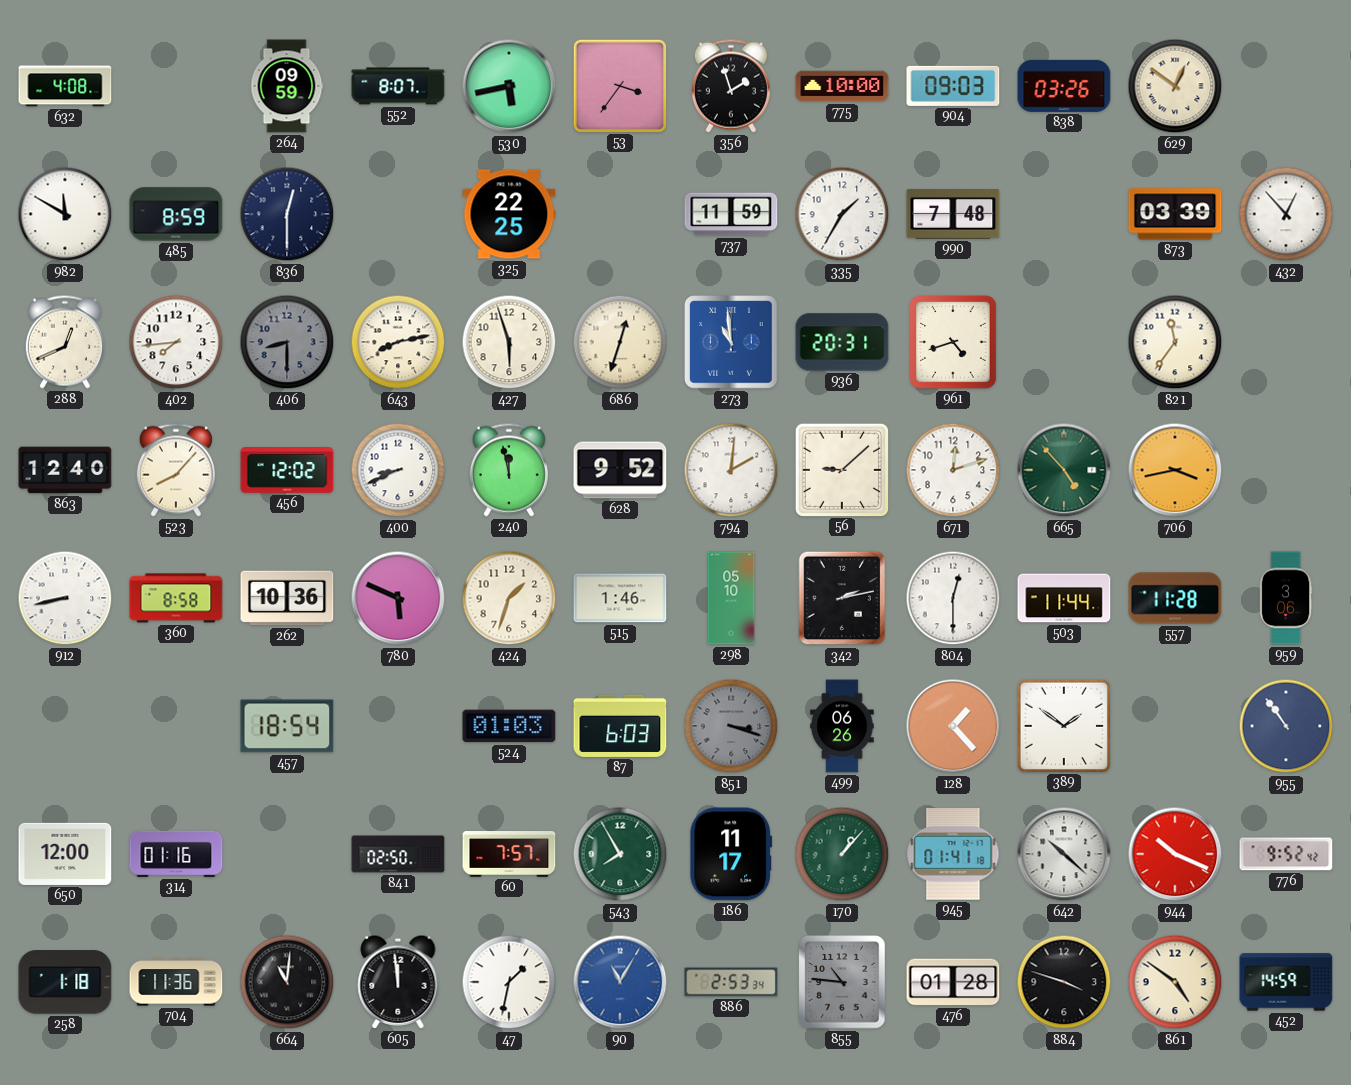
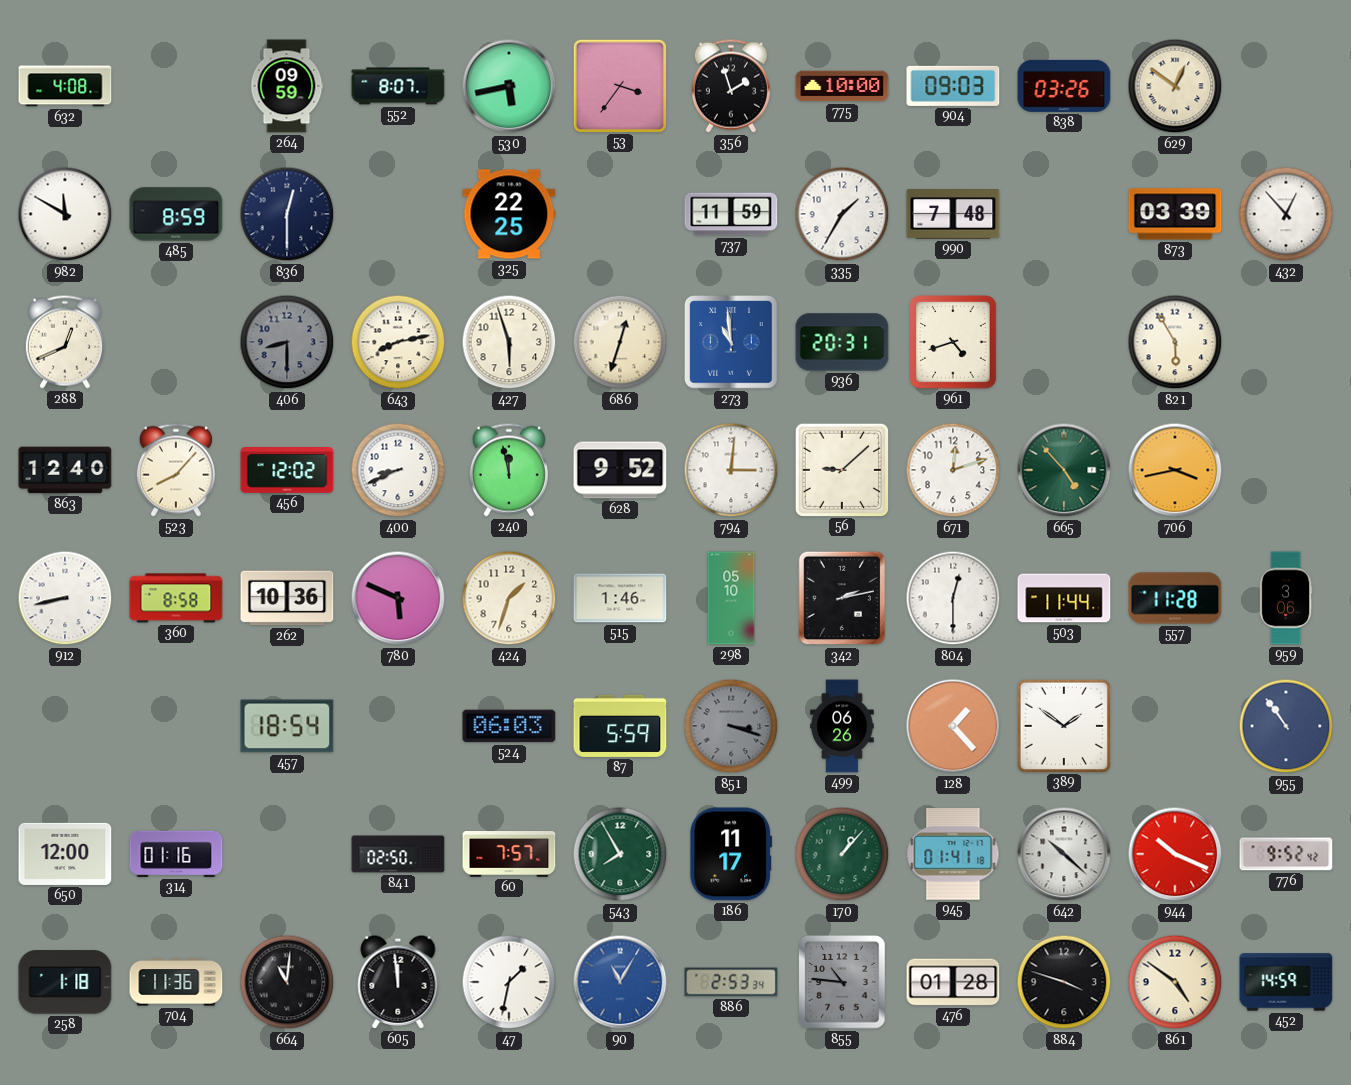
402: 7:44 -> none
821: 11:36 -> 5:55
794: 2:01 -> 3:01
524: 01:03 -> 06:03
87: 6:03 -> 5:59
